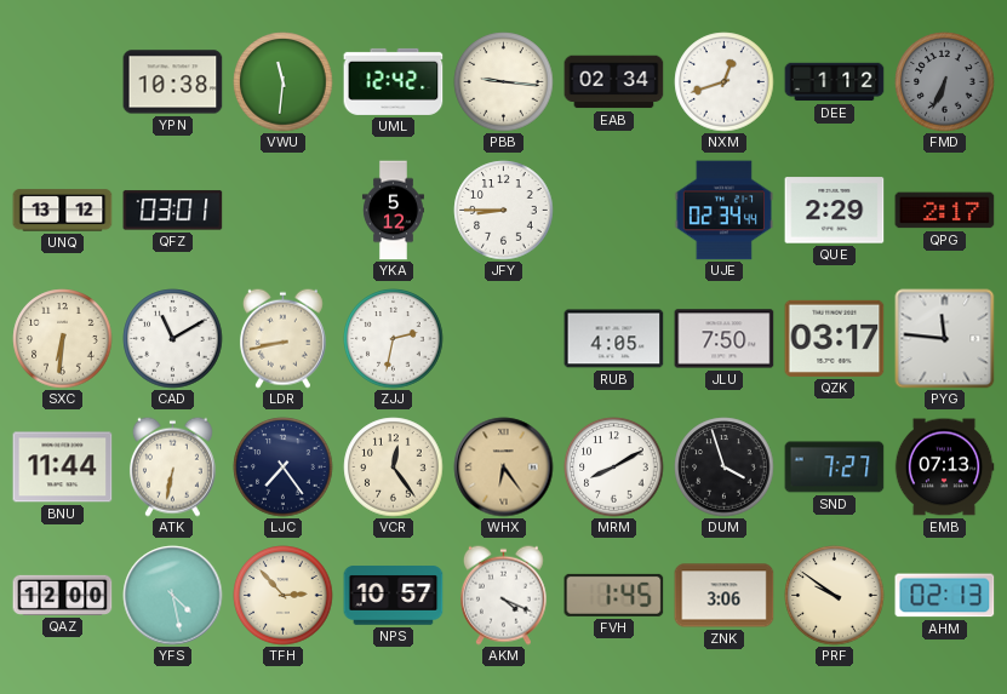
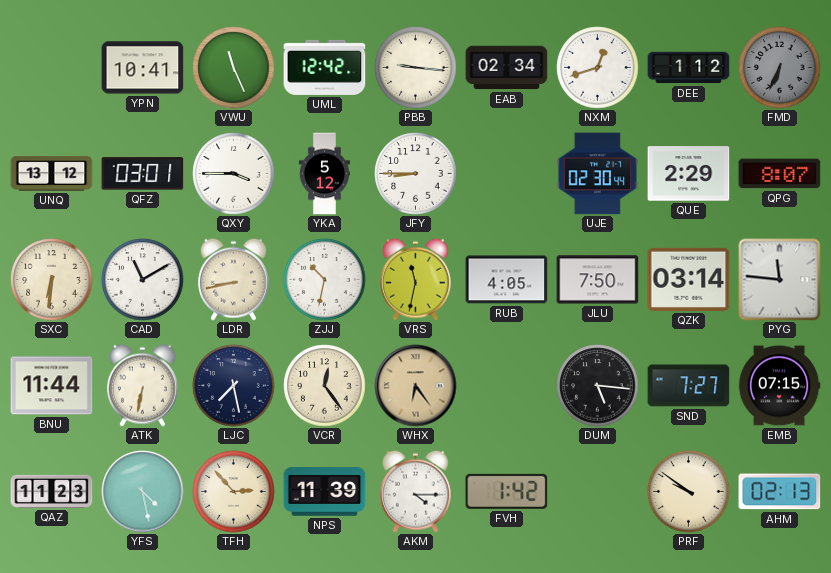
YPN: 10:38 -> 10:41
VWU: 11:31 -> 11:26
QXY: none -> 3:45
UJE: 02:34 -> 02:30
QPG: 2:17 -> 8:07
ZJJ: 2:32 -> 10:32
VRS: none -> 11:32
QZK: 03:17 -> 03:14
LJC: 7:24 -> 7:28
MRM: 8:10 -> none
DUM: 3:57 -> 5:16
EMB: 07:13 -> 07:15
QAZ: 12:00 -> 11:23
NPS: 10:57 -> 11:39
AKM: 4:19 -> 4:15
FVH: 1:45 -> 1:42
ZNK: 3:06 -> none
